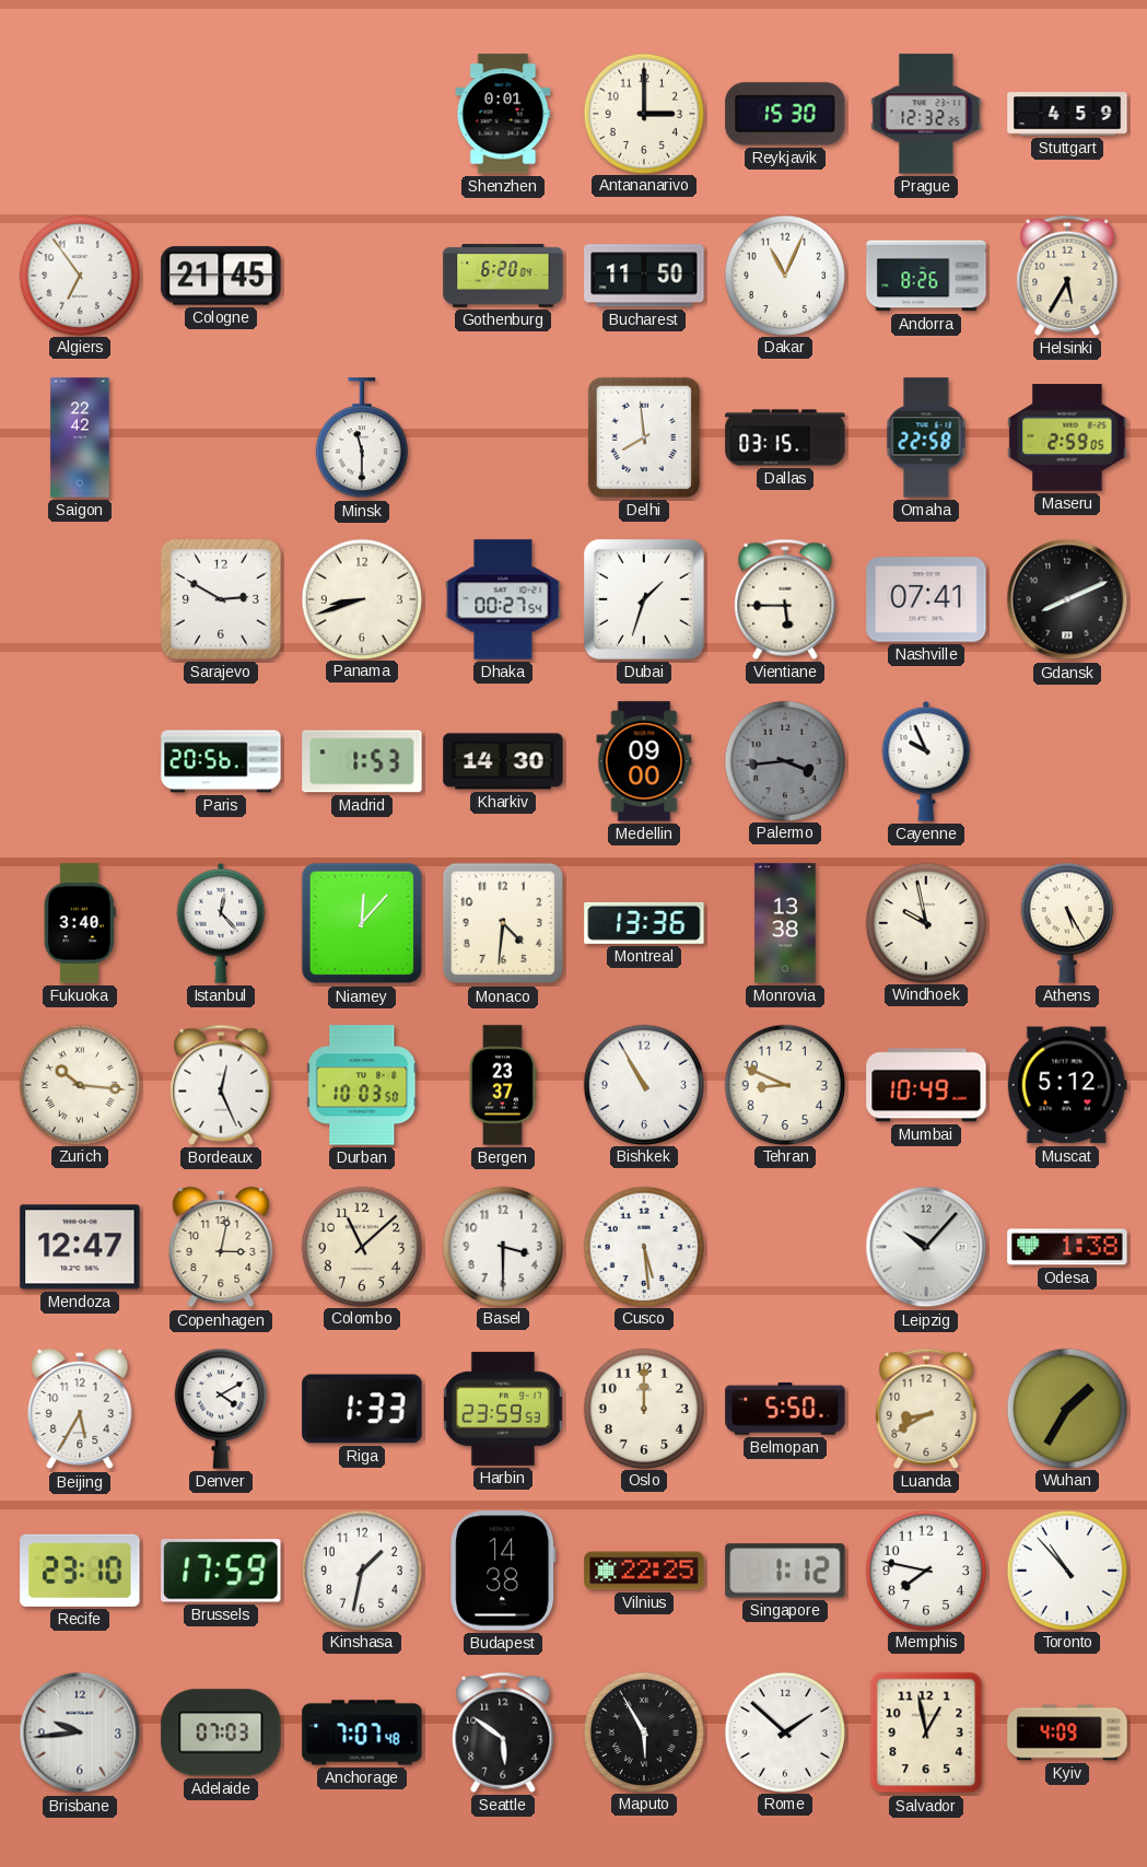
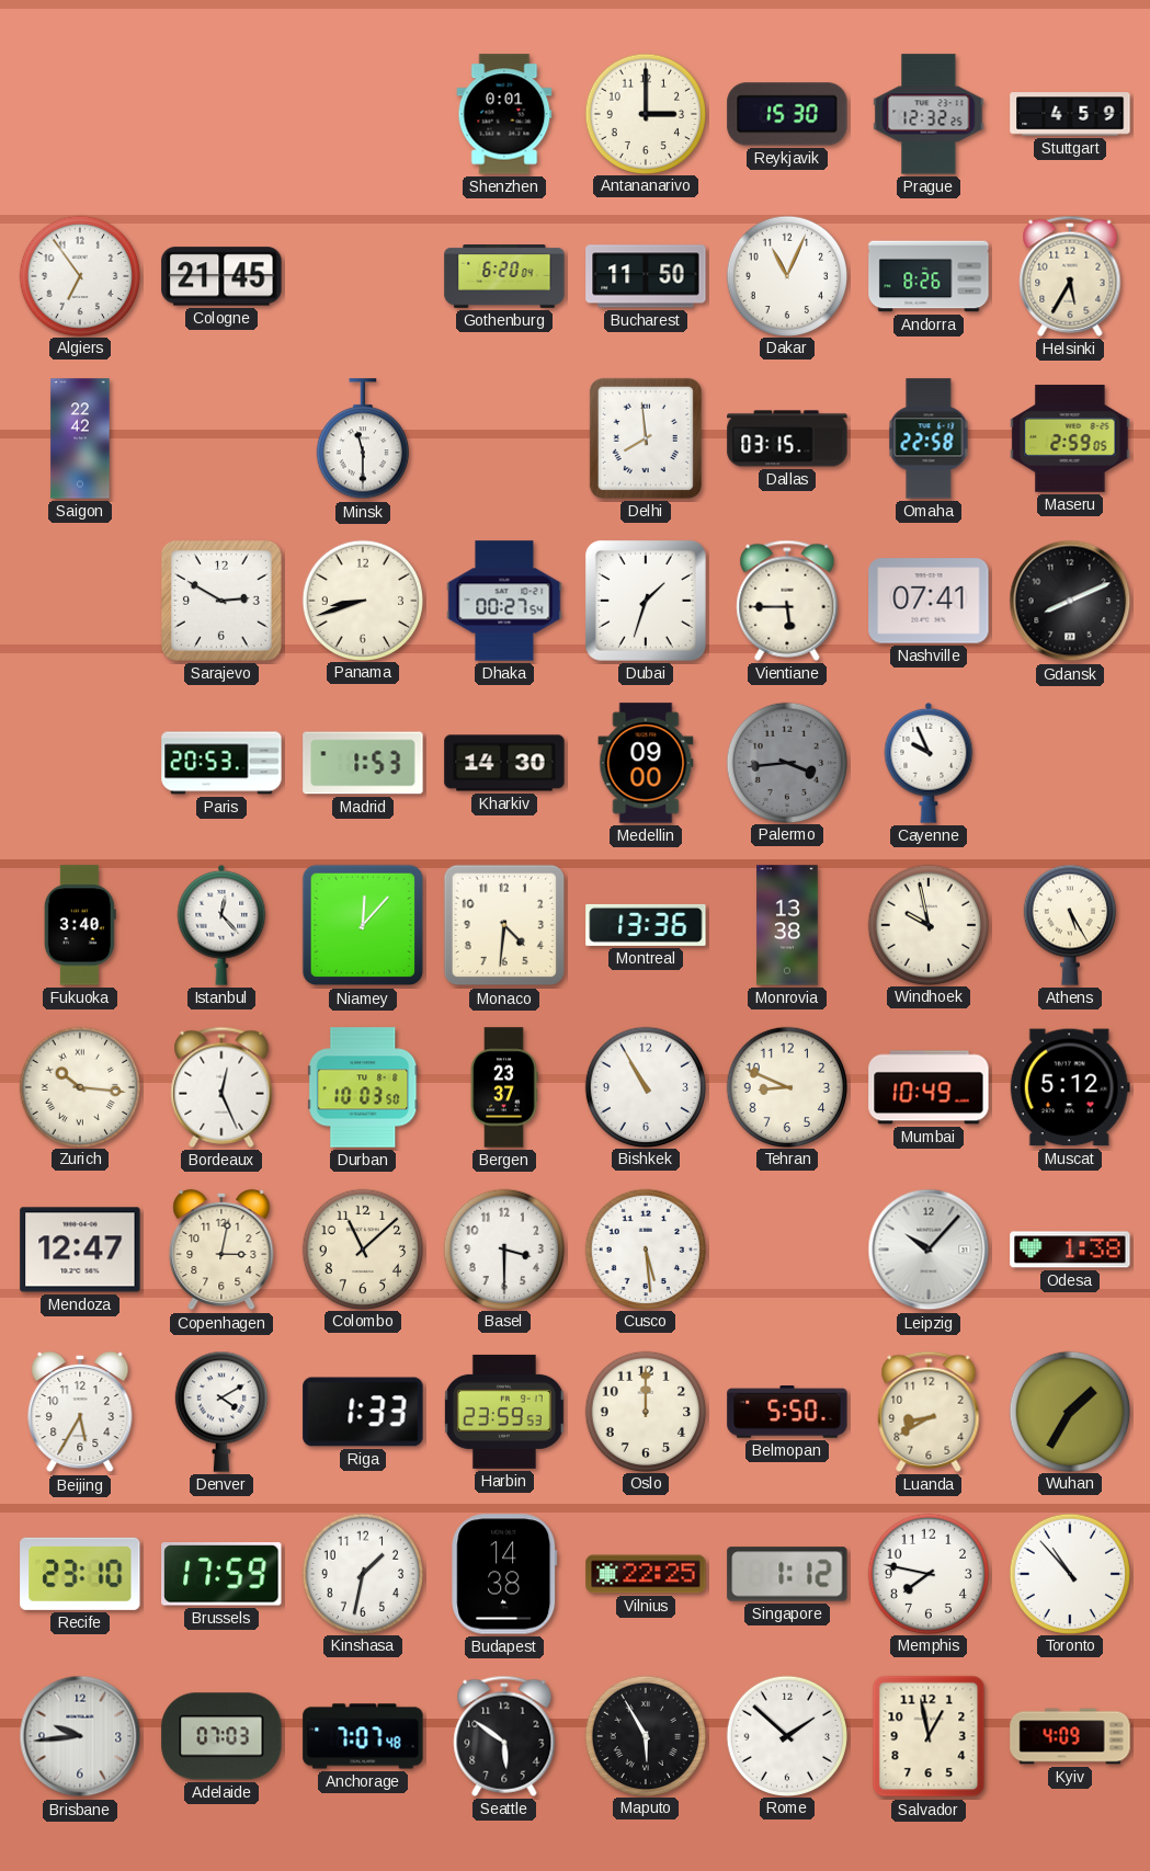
Paris: 20:56 -> 20:53
